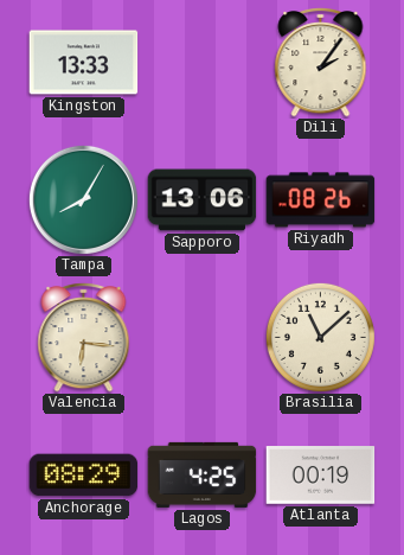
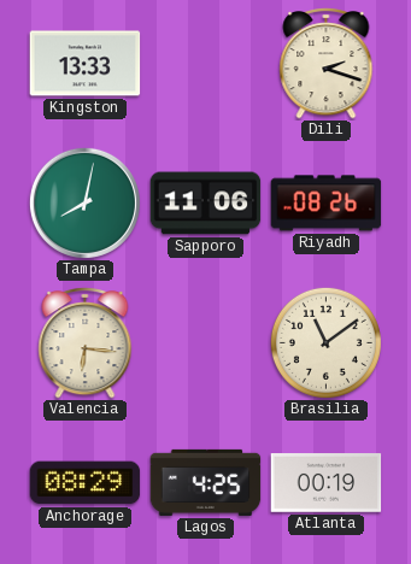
Dili: 2:06 -> 2:18
Tampa: 8:05 -> 8:02
Sapporo: 13:06 -> 11:06
Brasilia: 11:08 -> 11:09
